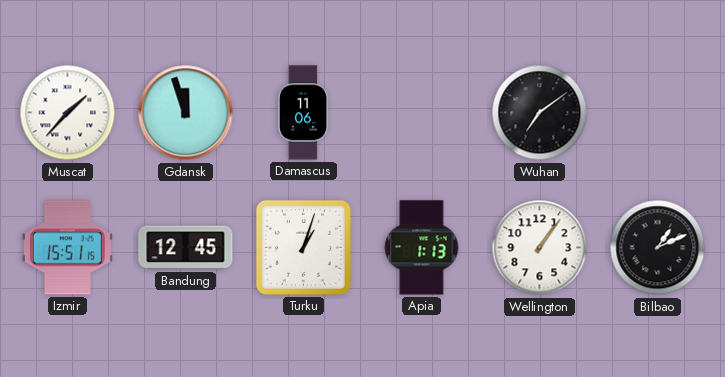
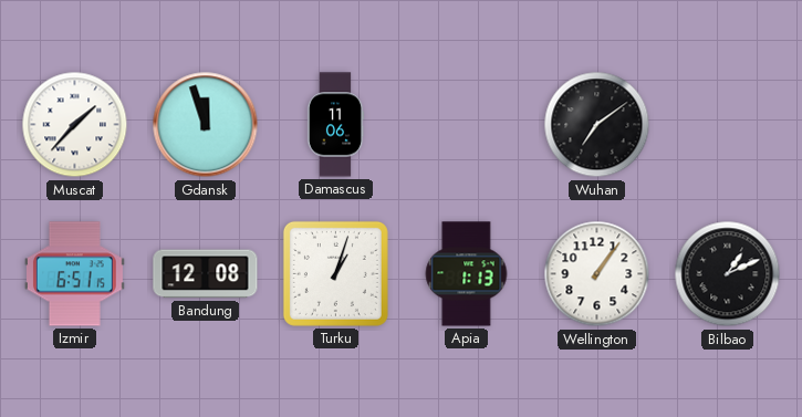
Izmir: 15:51 -> 6:51
Bandung: 12:45 -> 12:08
